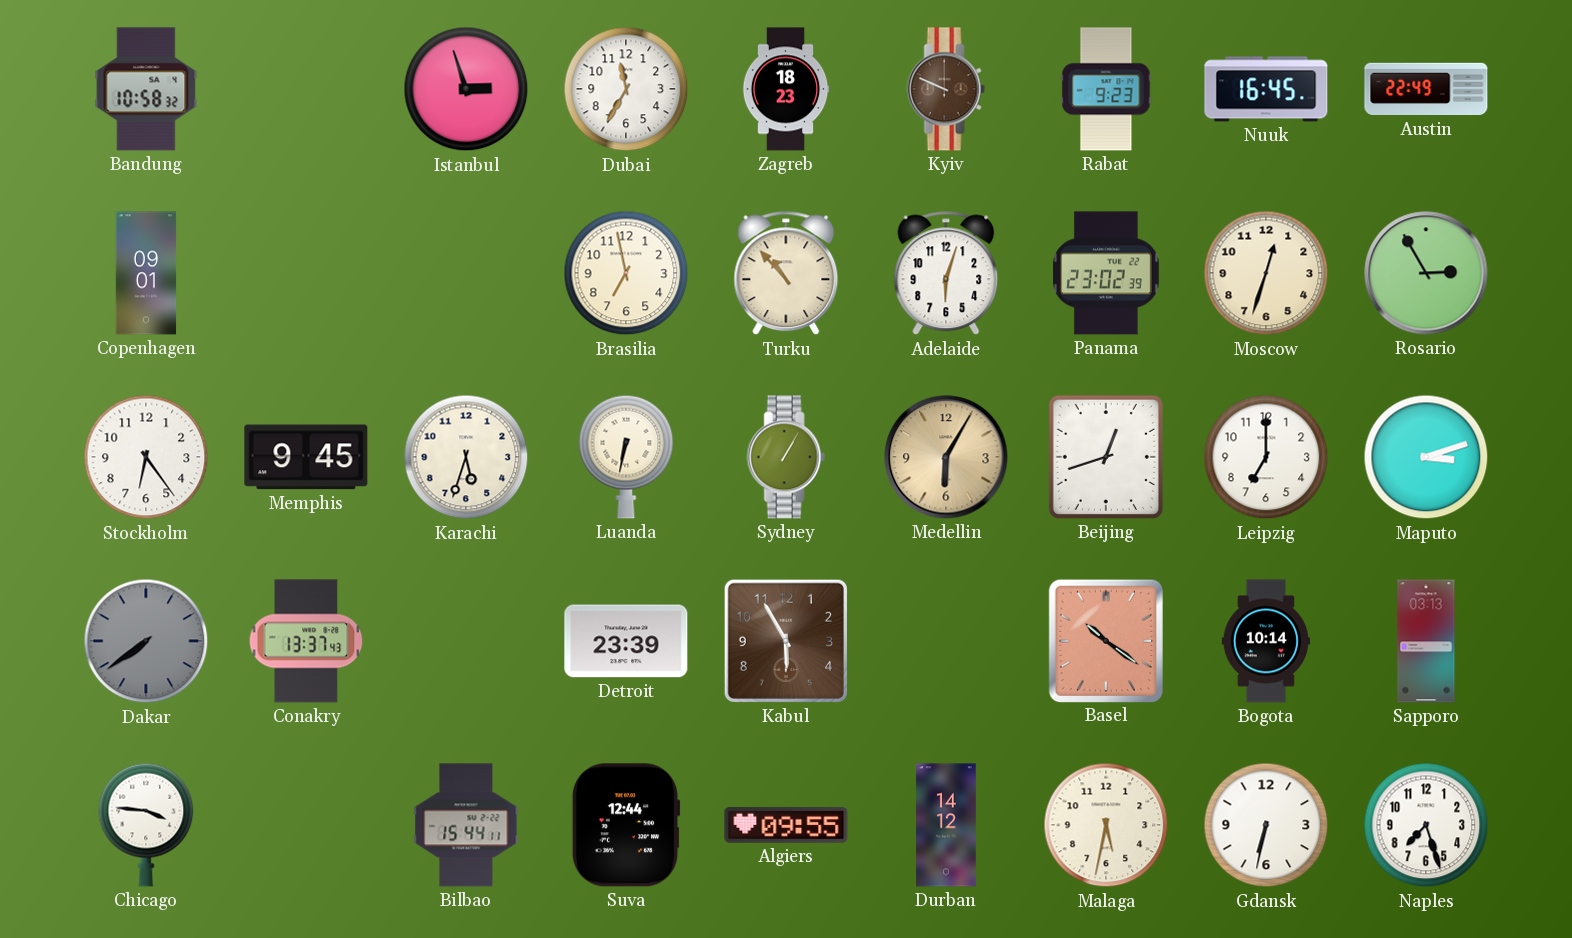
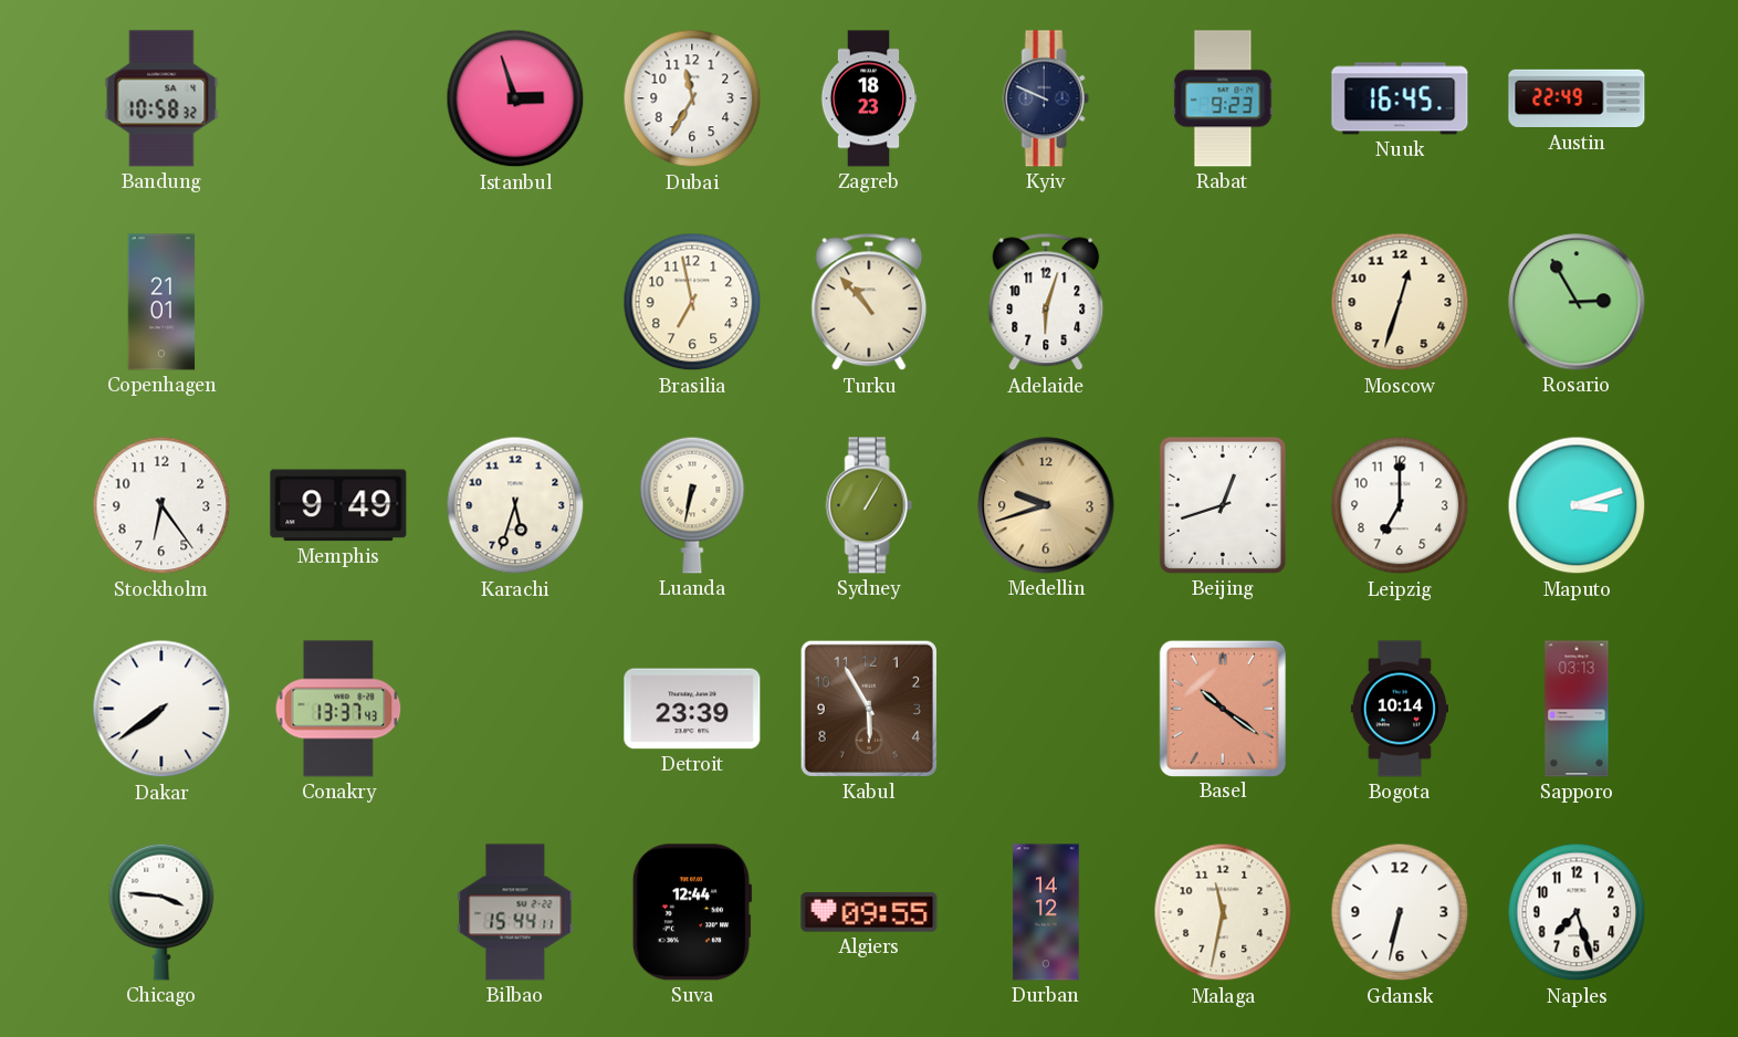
Kyiv dial: brown -> navy
Copenhagen: 09:01 -> 21:01
Panama: 23:02 -> none
Memphis: 9:45 -> 9:49
Medellin: 6:05 -> 9:42
Dakar dial: grey -> white
Malaga: 5:32 -> 11:32
